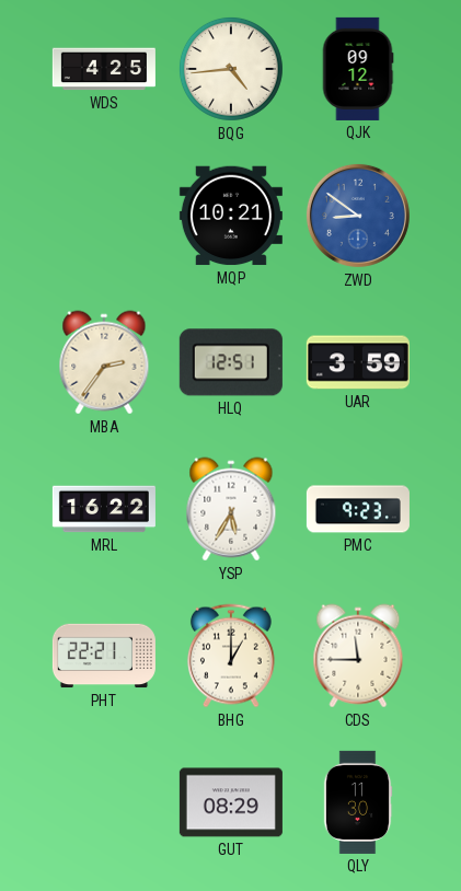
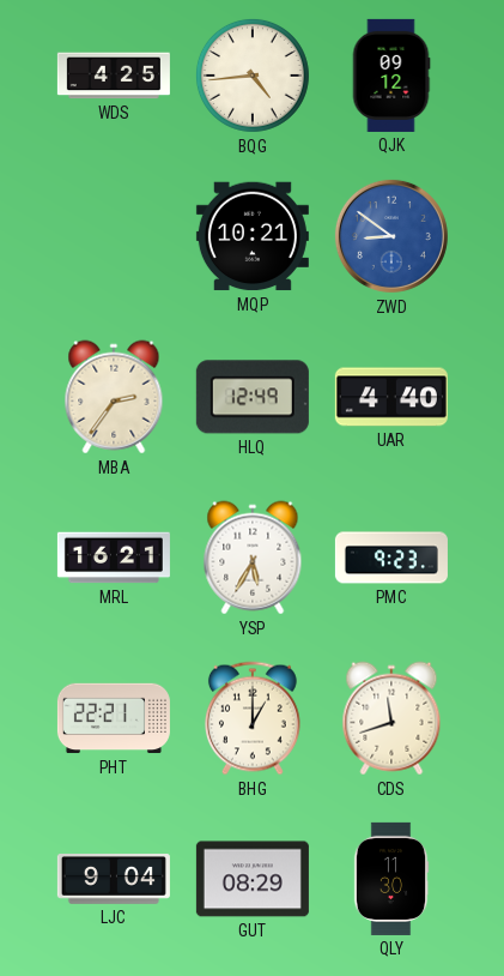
HLQ: 12:51 -> 12:49
UAR: 3:59 -> 4:40
MRL: 16:22 -> 16:21
CDS: 11:45 -> 11:42
LJC: none -> 9:04
